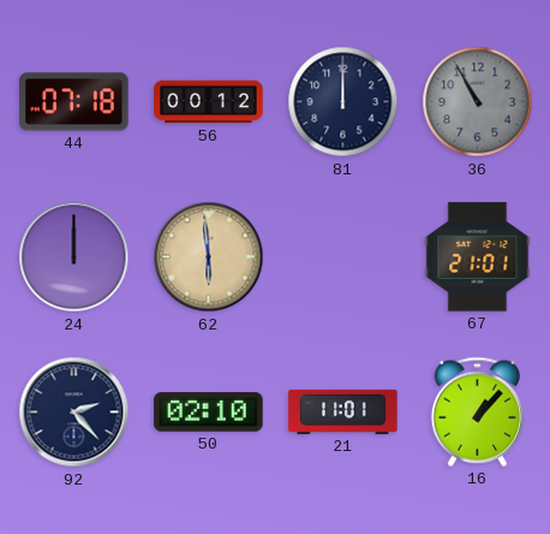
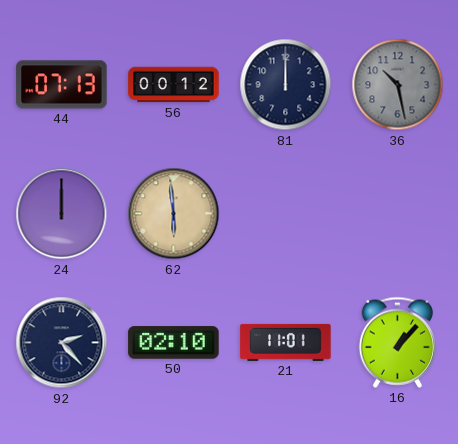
44: 07:18 -> 07:13
36: 10:55 -> 10:28
67: 21:01 -> none
